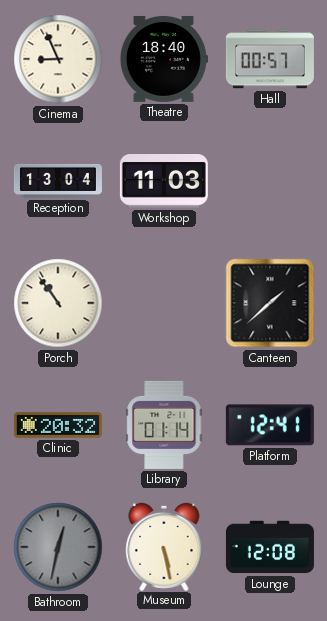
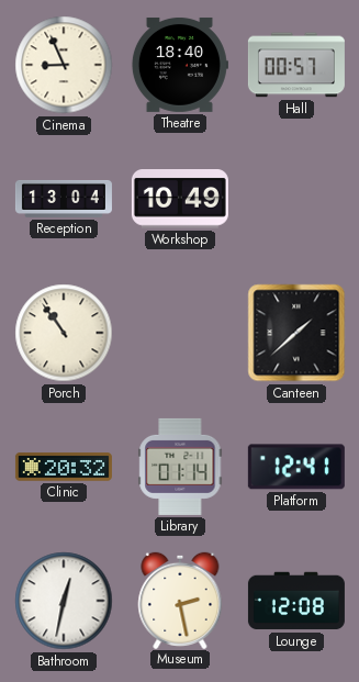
Workshop: 11:03 -> 10:49
Bathroom dial: grey -> white
Museum: 5:28 -> 2:28
